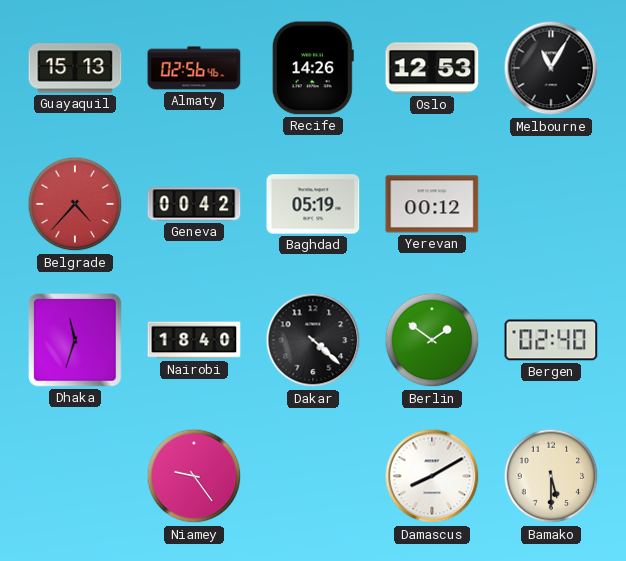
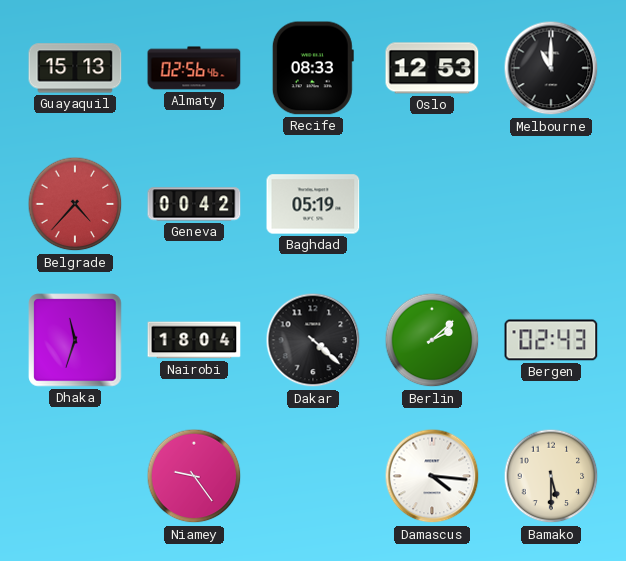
Recife: 14:26 -> 08:33
Melbourne: 11:05 -> 11:00
Yerevan: 00:12 -> none
Nairobi: 18:40 -> 18:04
Berlin: 1:51 -> 2:08
Bergen: 02:40 -> 02:43
Damascus: 8:10 -> 4:16
